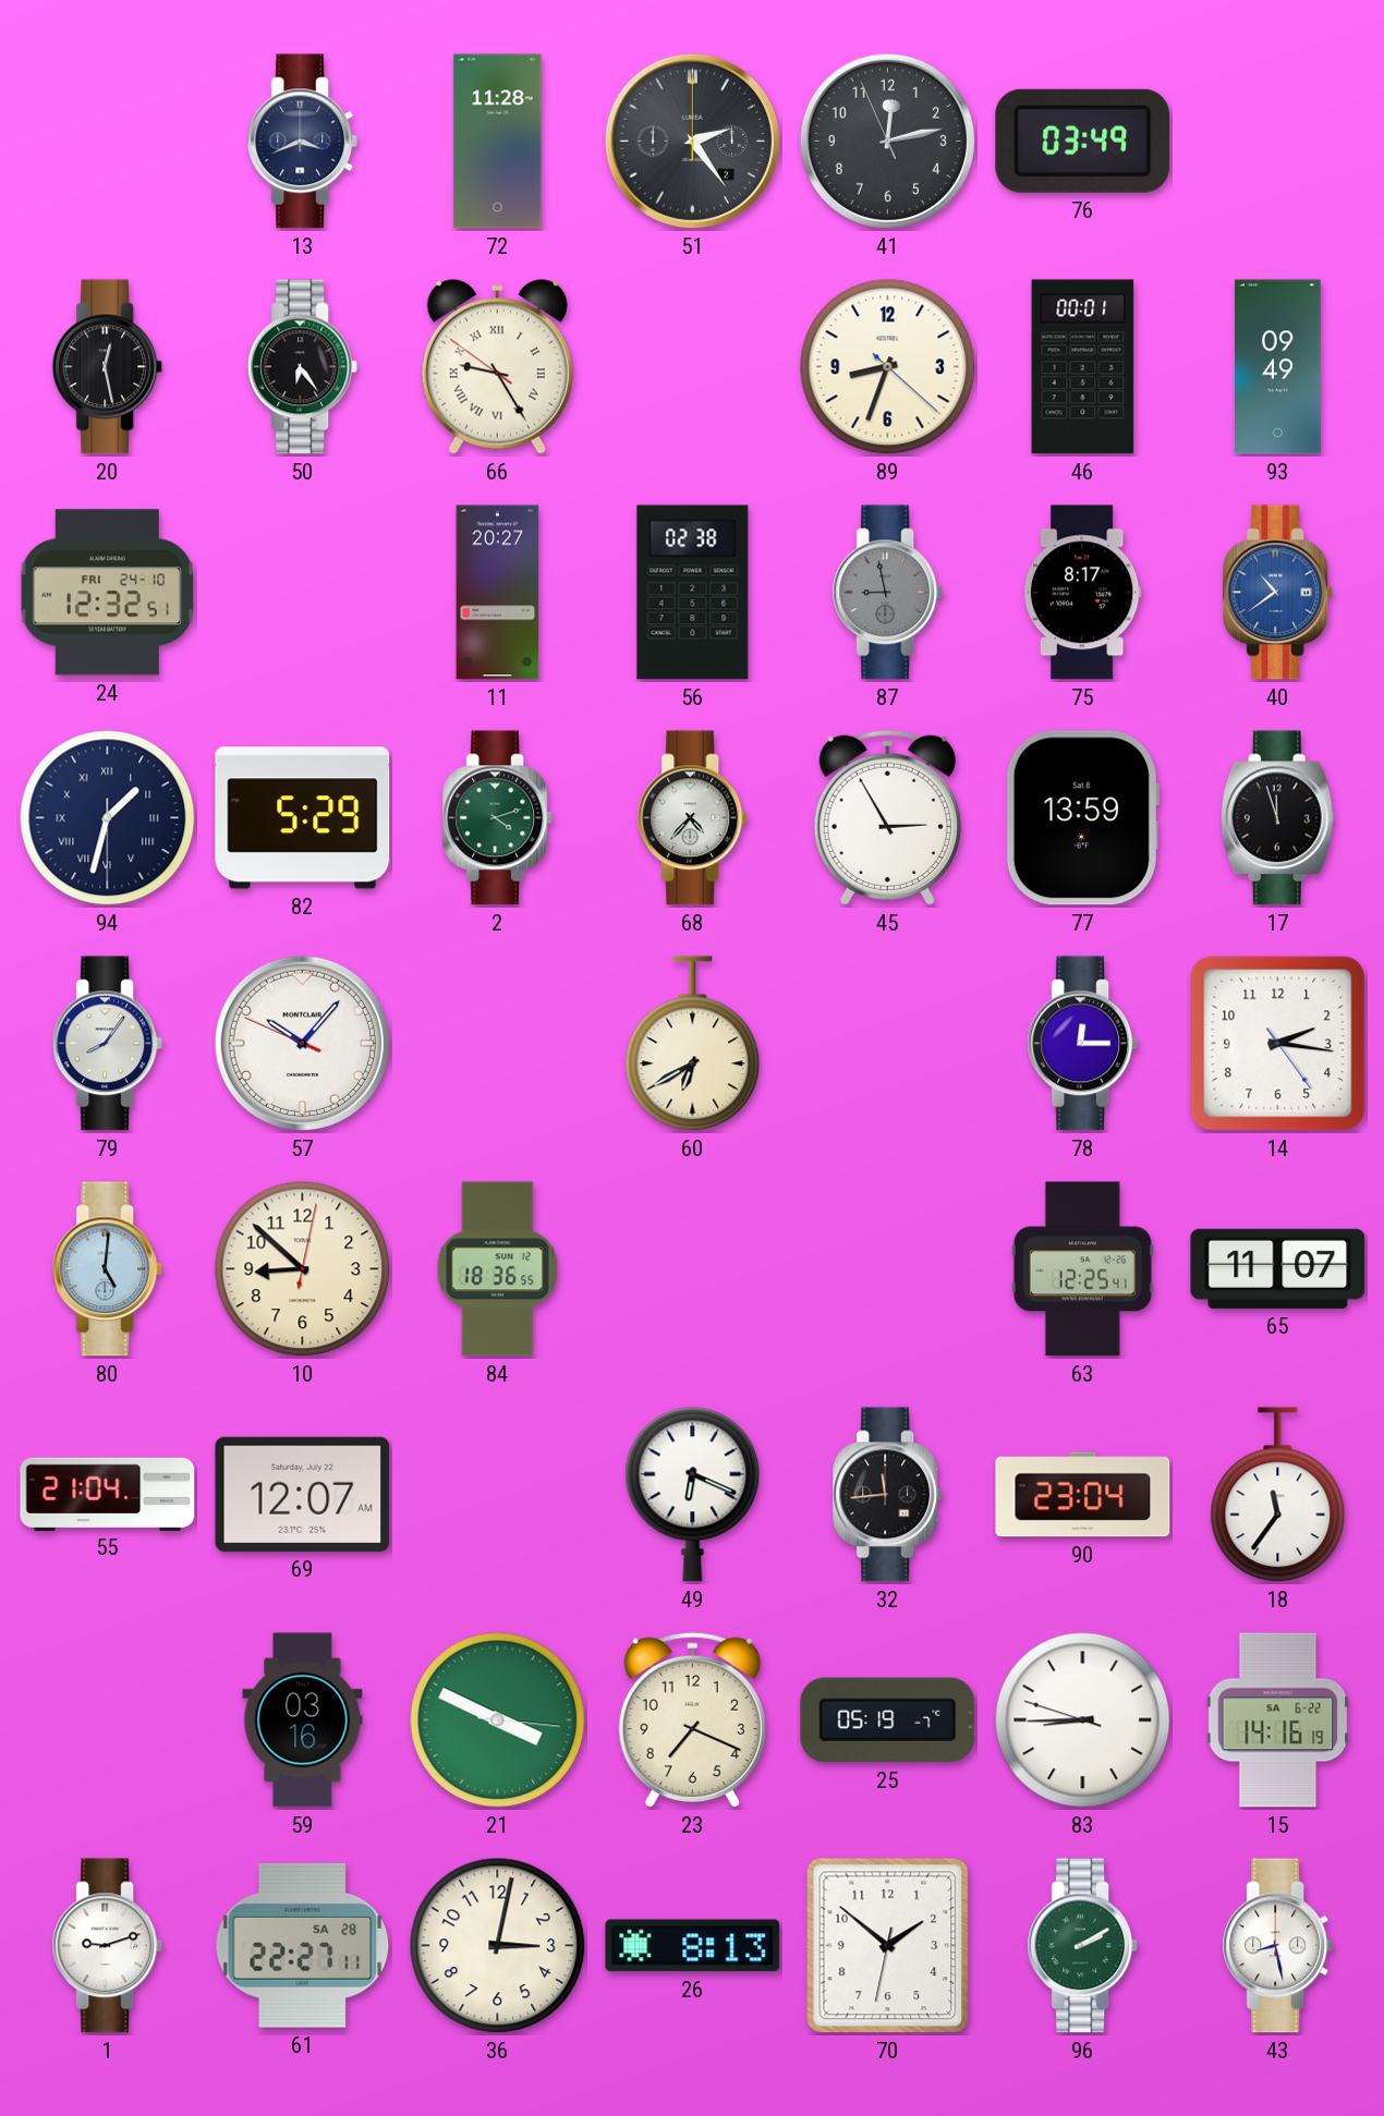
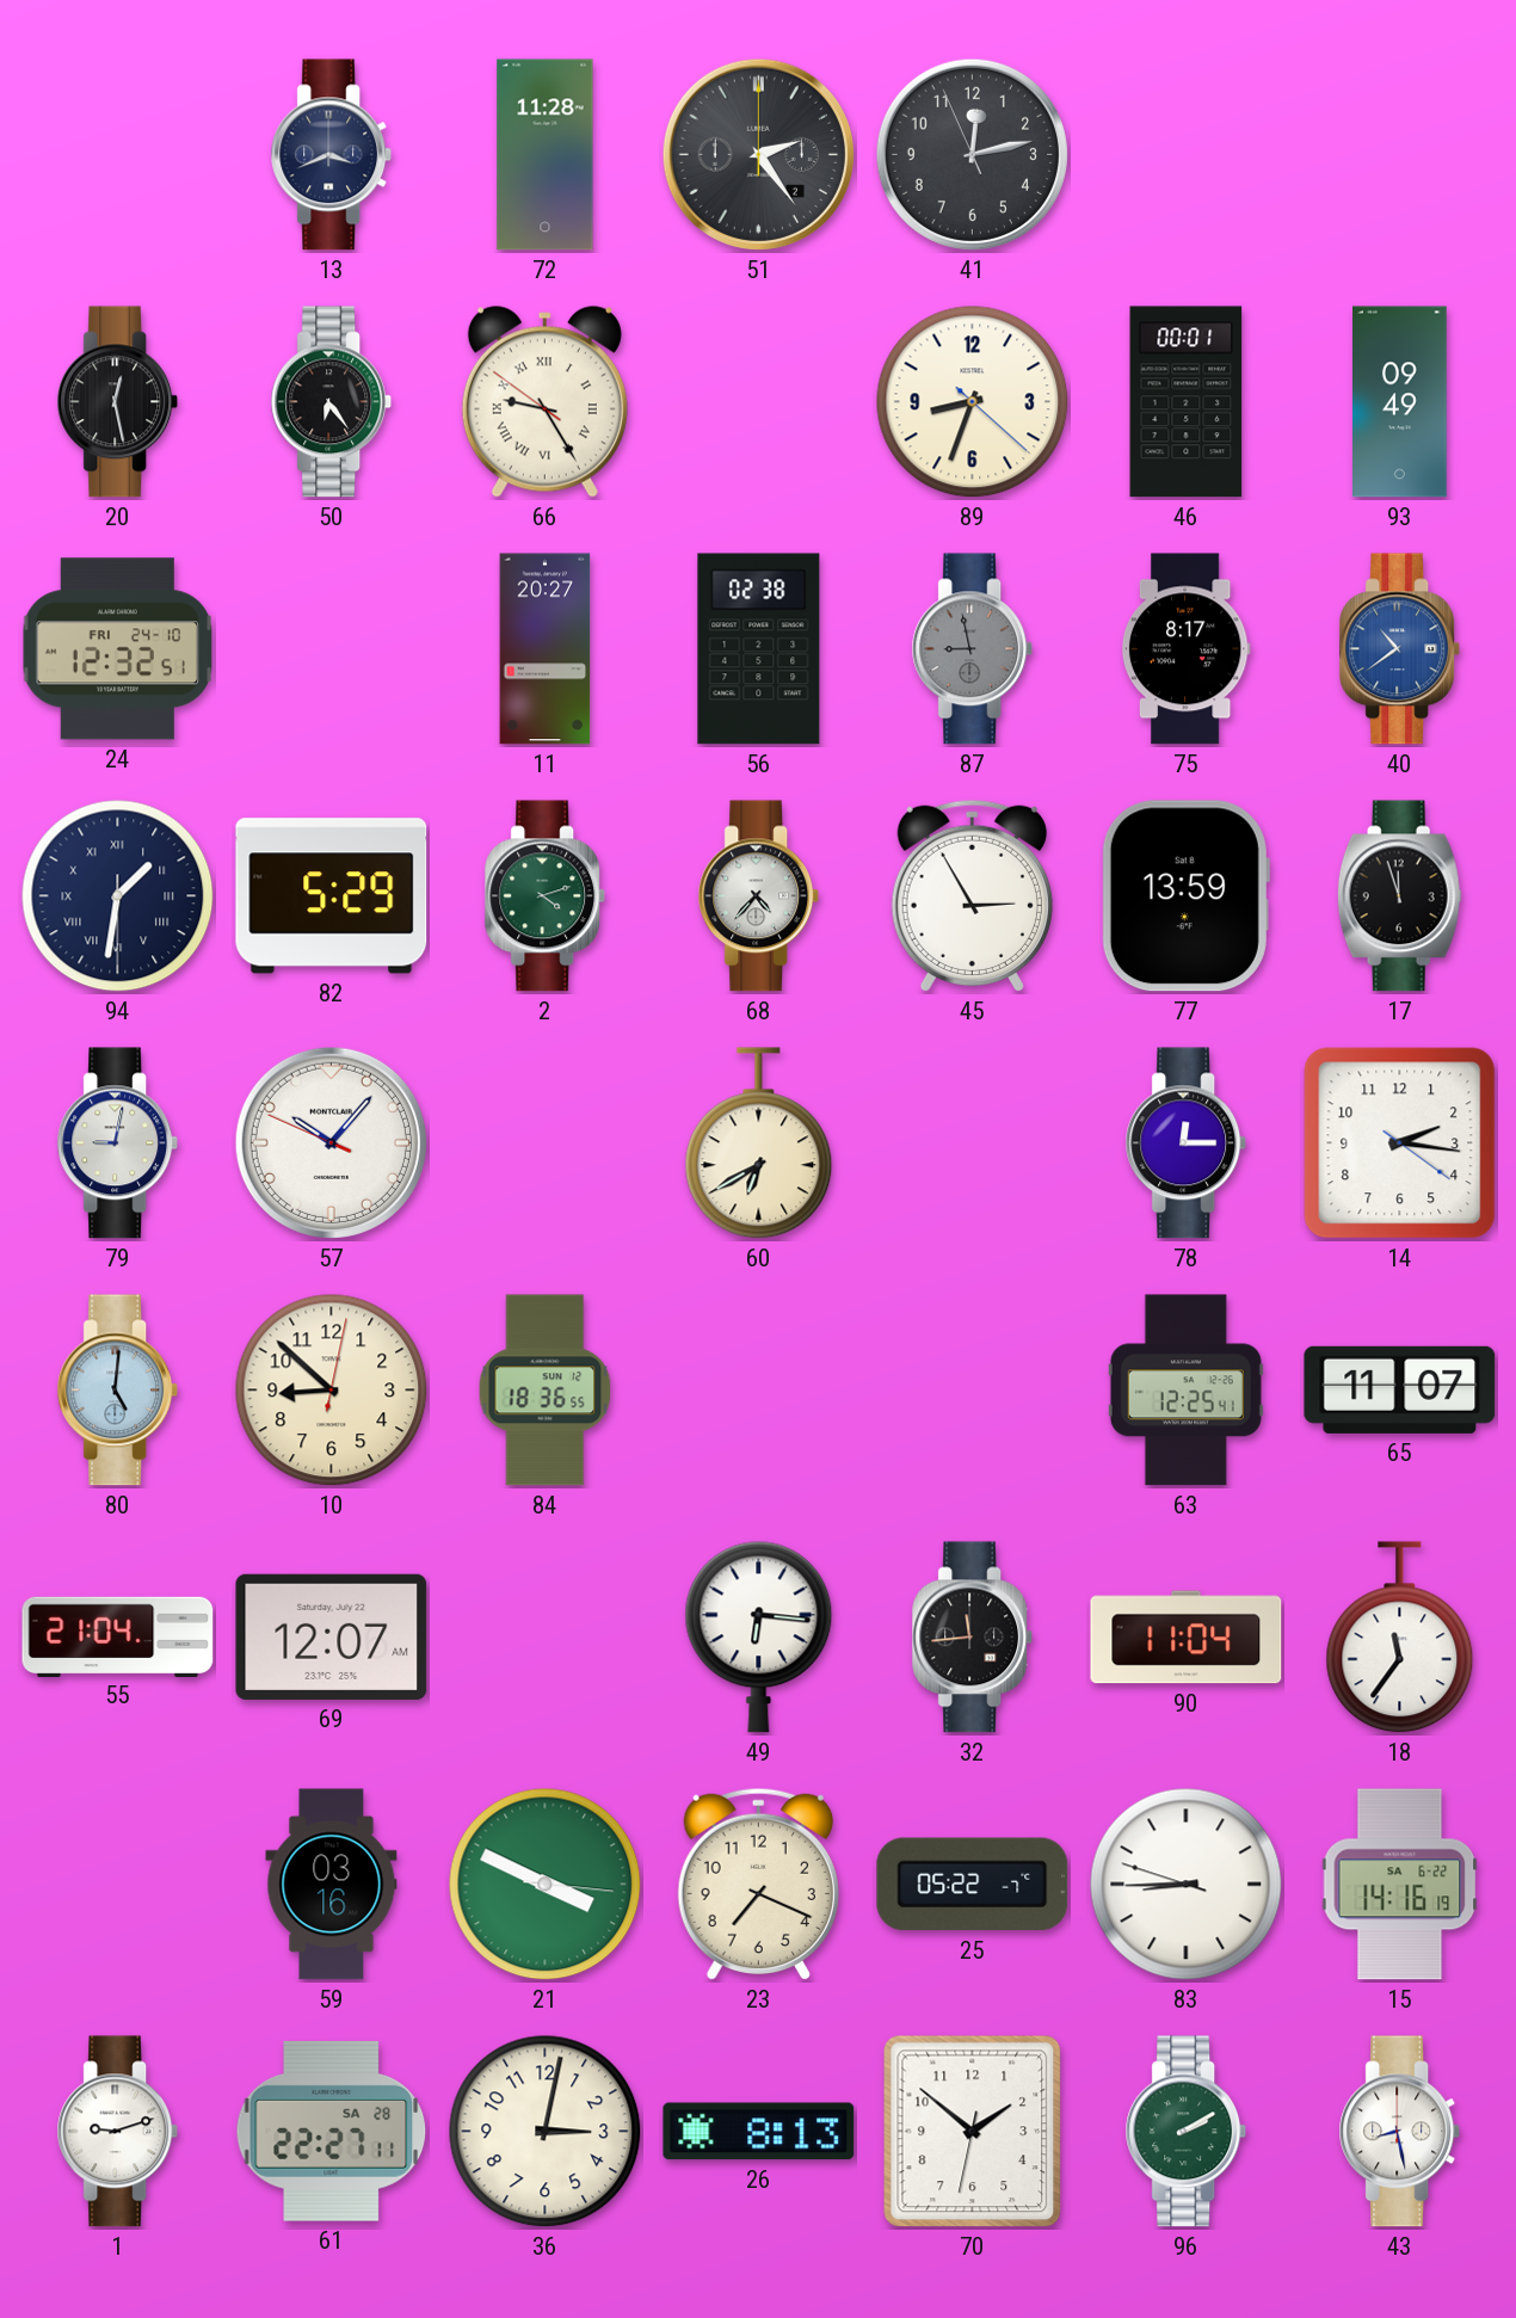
76: 03:49 -> none
94: 1:32 -> 1:31
79: 8:06 -> 9:02
14: 2:16:24 -> 2:16:21
49: 6:19 -> 6:16
90: 23:04 -> 11:04
25: 05:19 -> 05:22
